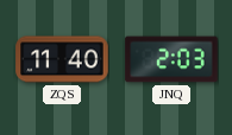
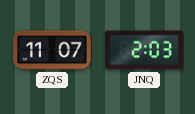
ZQS: 11:40 -> 11:07
